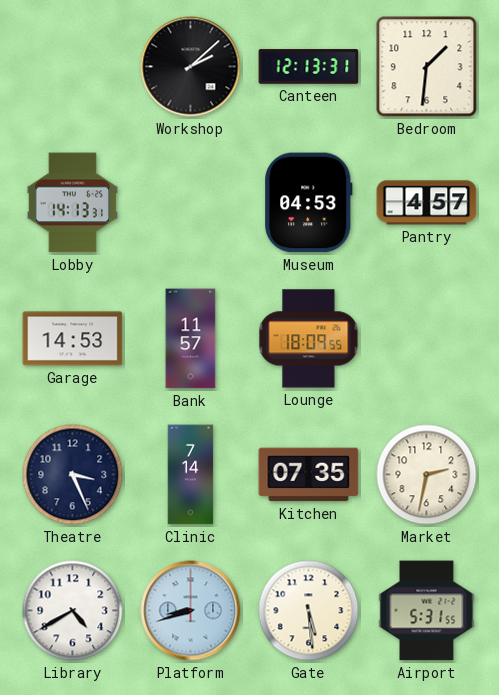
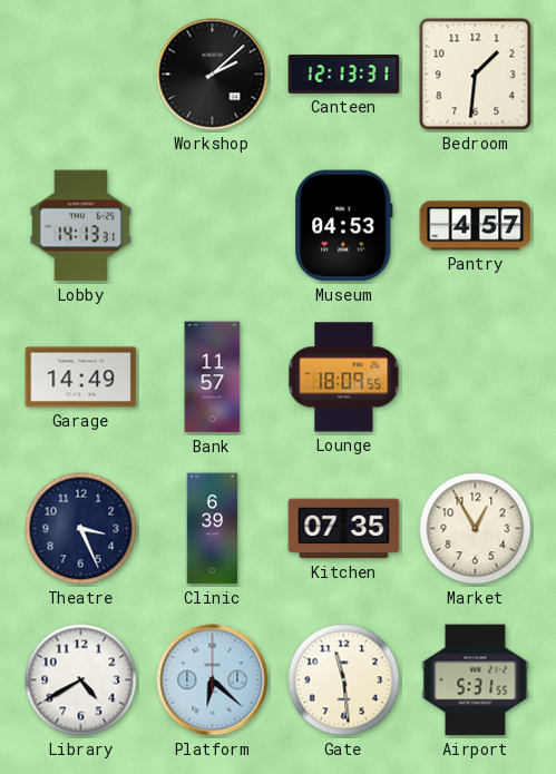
Garage: 14:53 -> 14:49
Clinic: 7:14 -> 6:39
Market: 2:32 -> 12:55
Platform: 8:42 -> 6:22
Gate: 5:29 -> 11:29
